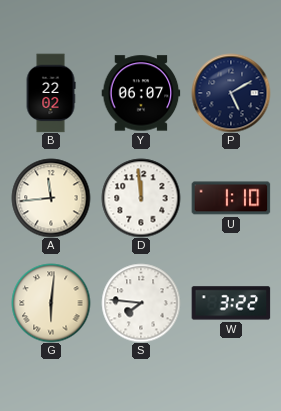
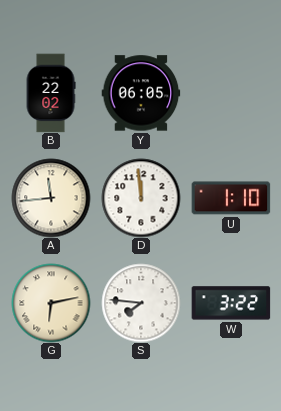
Y: 06:07 -> 06:05
P: 5:10 -> none
G: 6:01 -> 6:13
